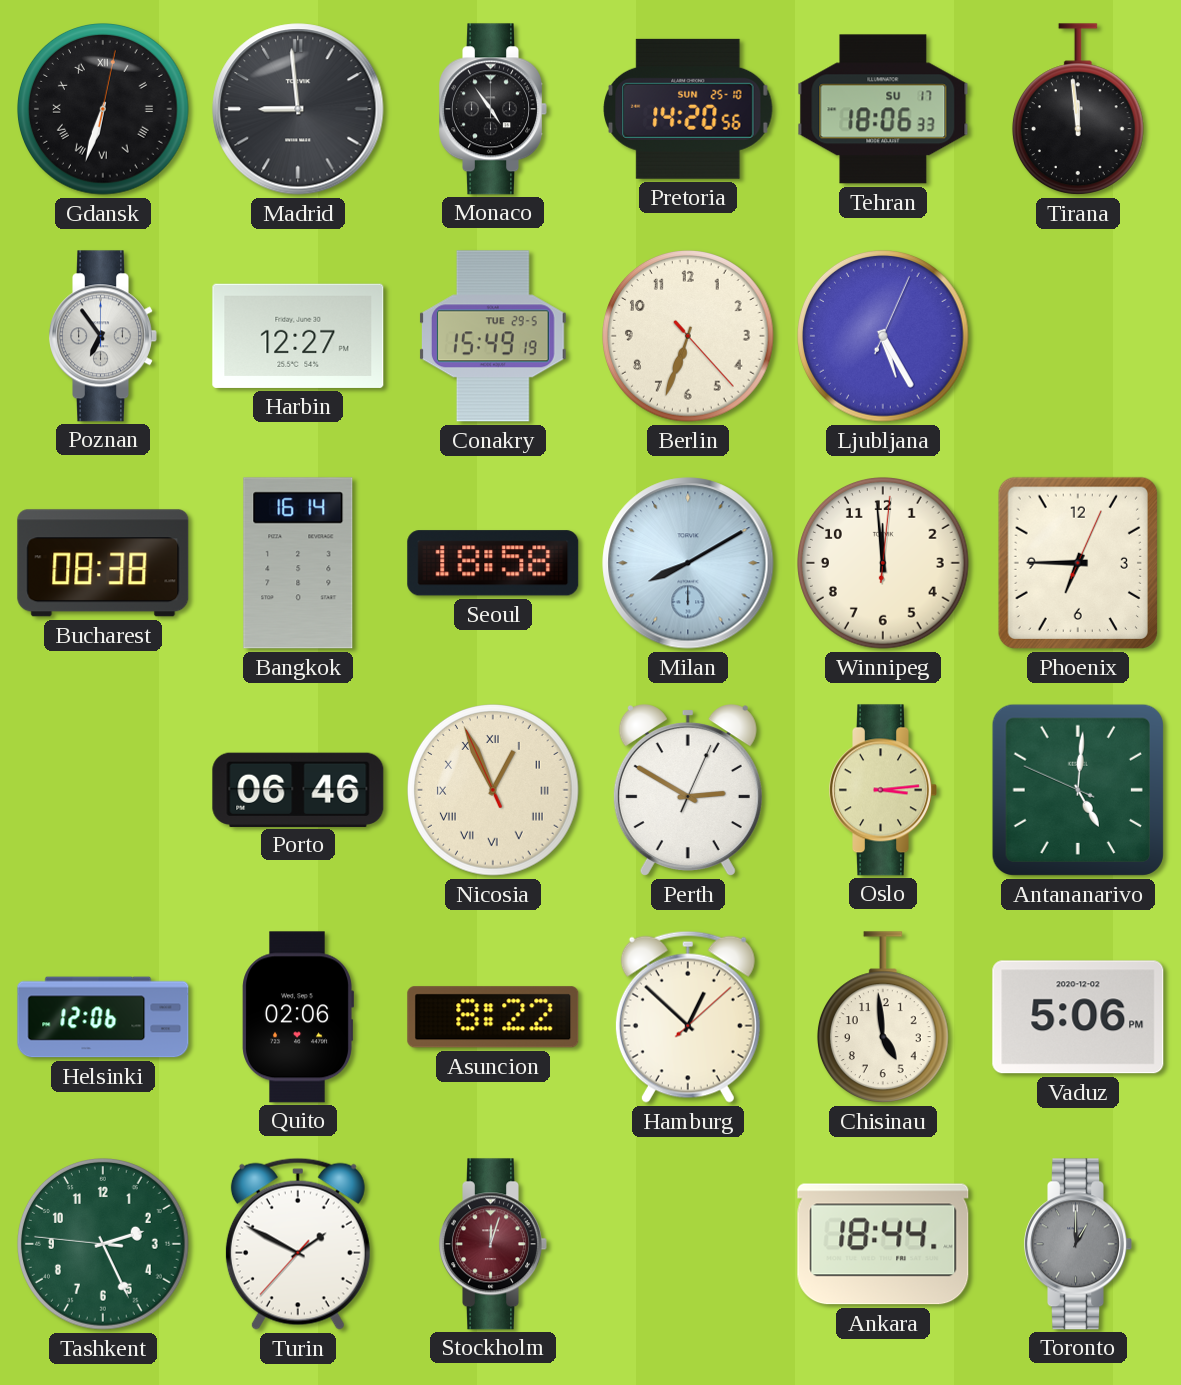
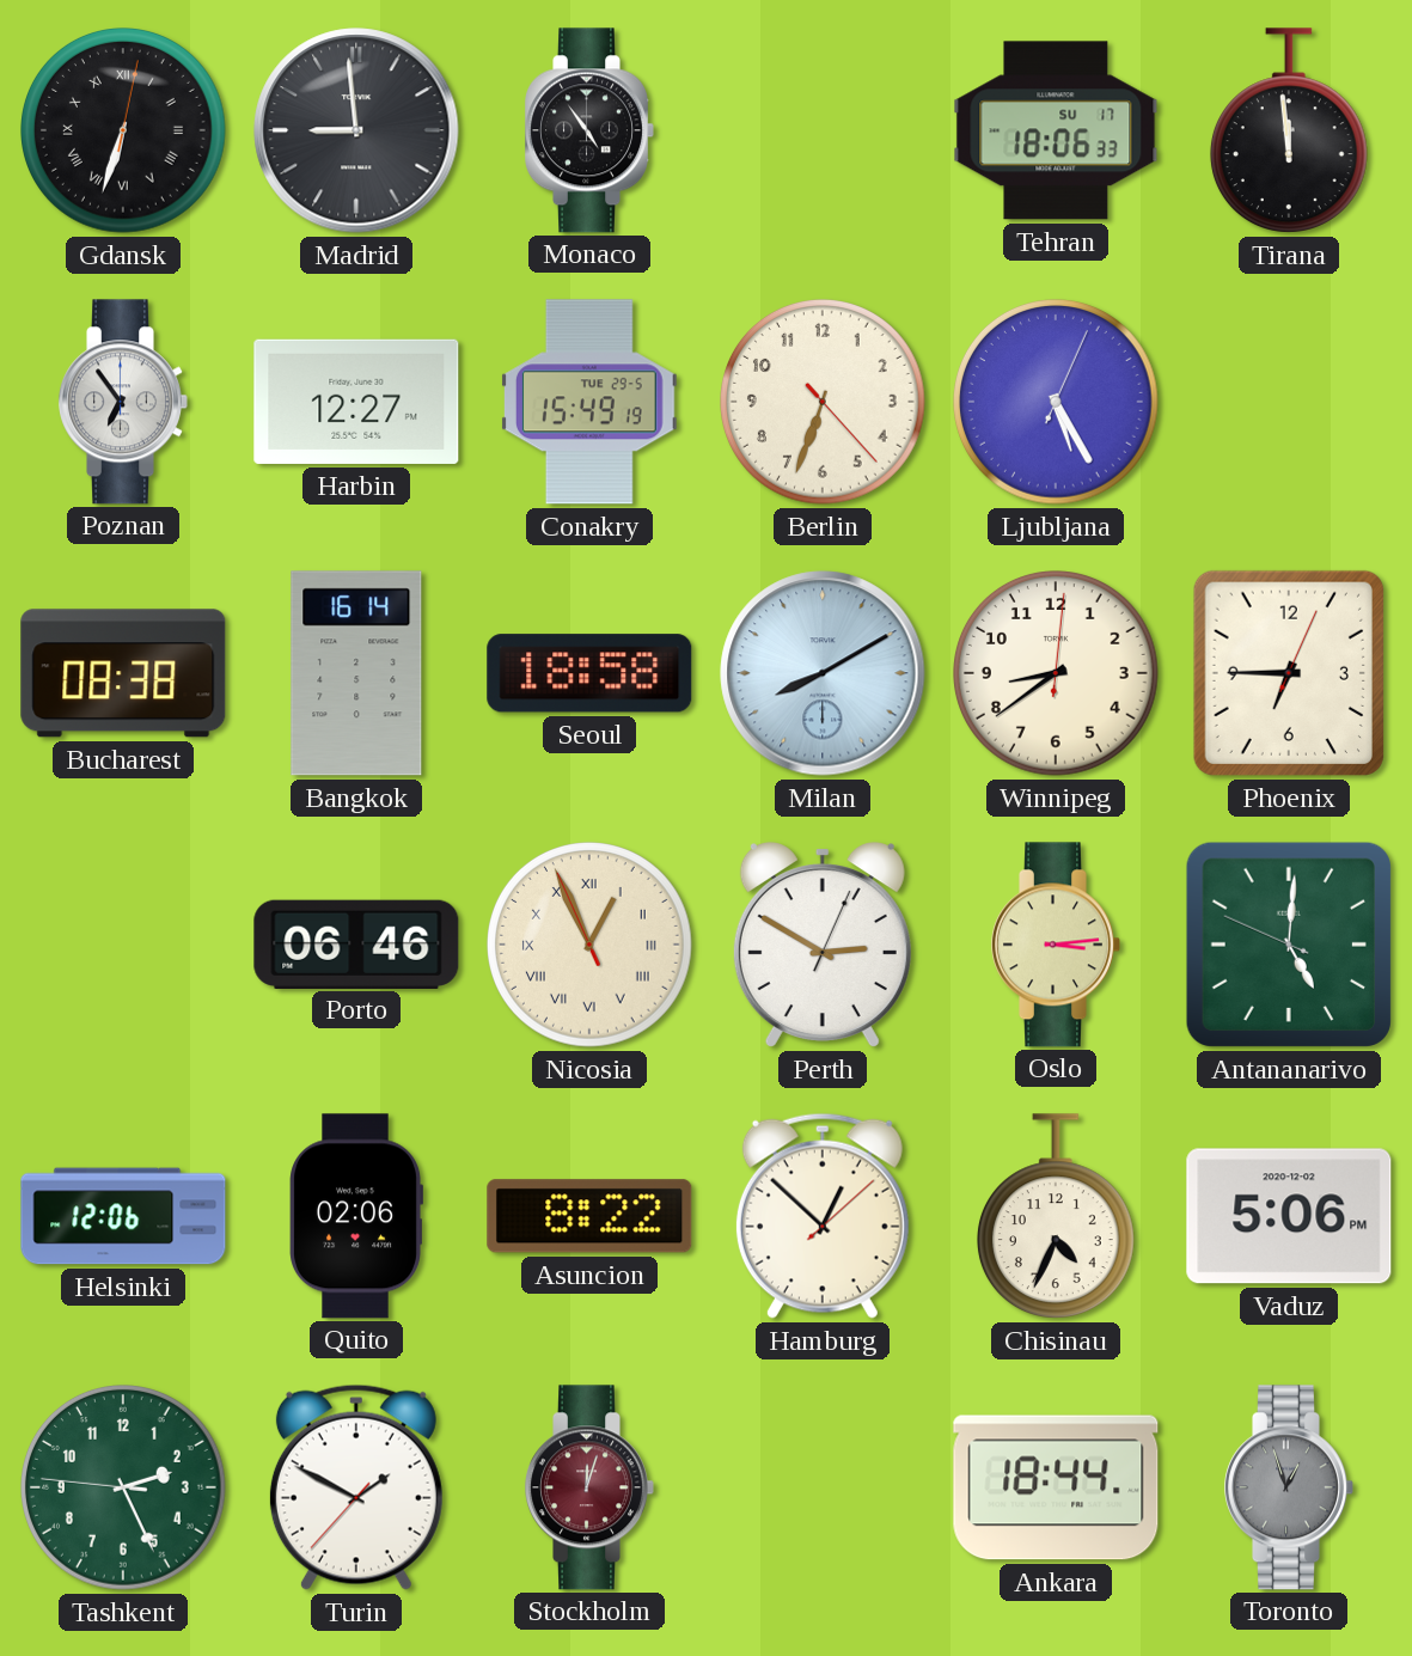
Pretoria: 14:20 -> none
Winnipeg: 11:59 -> 8:39
Chisinau: 4:59 -> 4:34
Toronto: 1:00 -> 12:57
